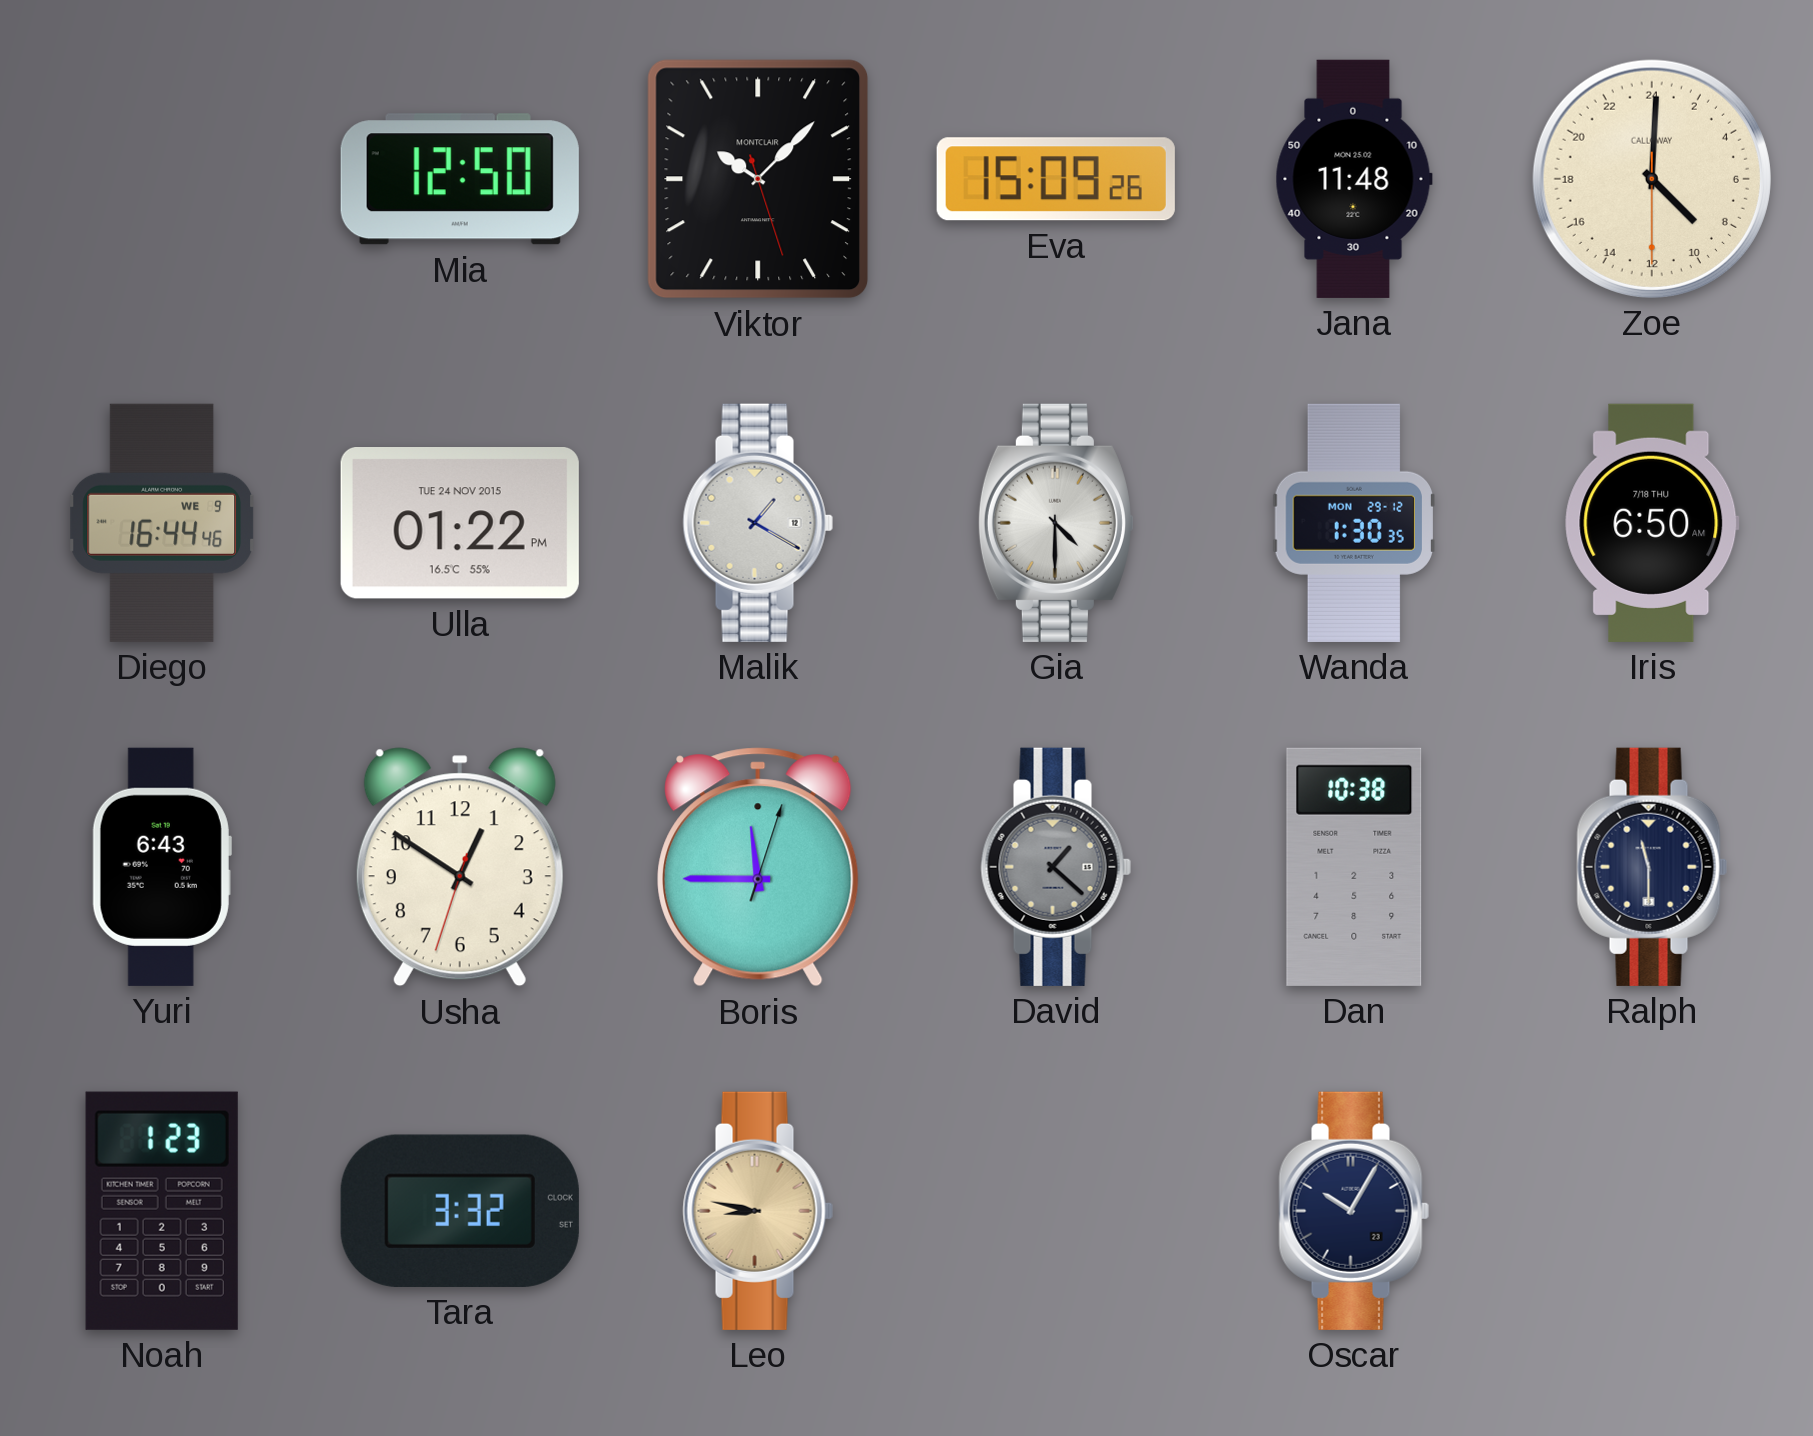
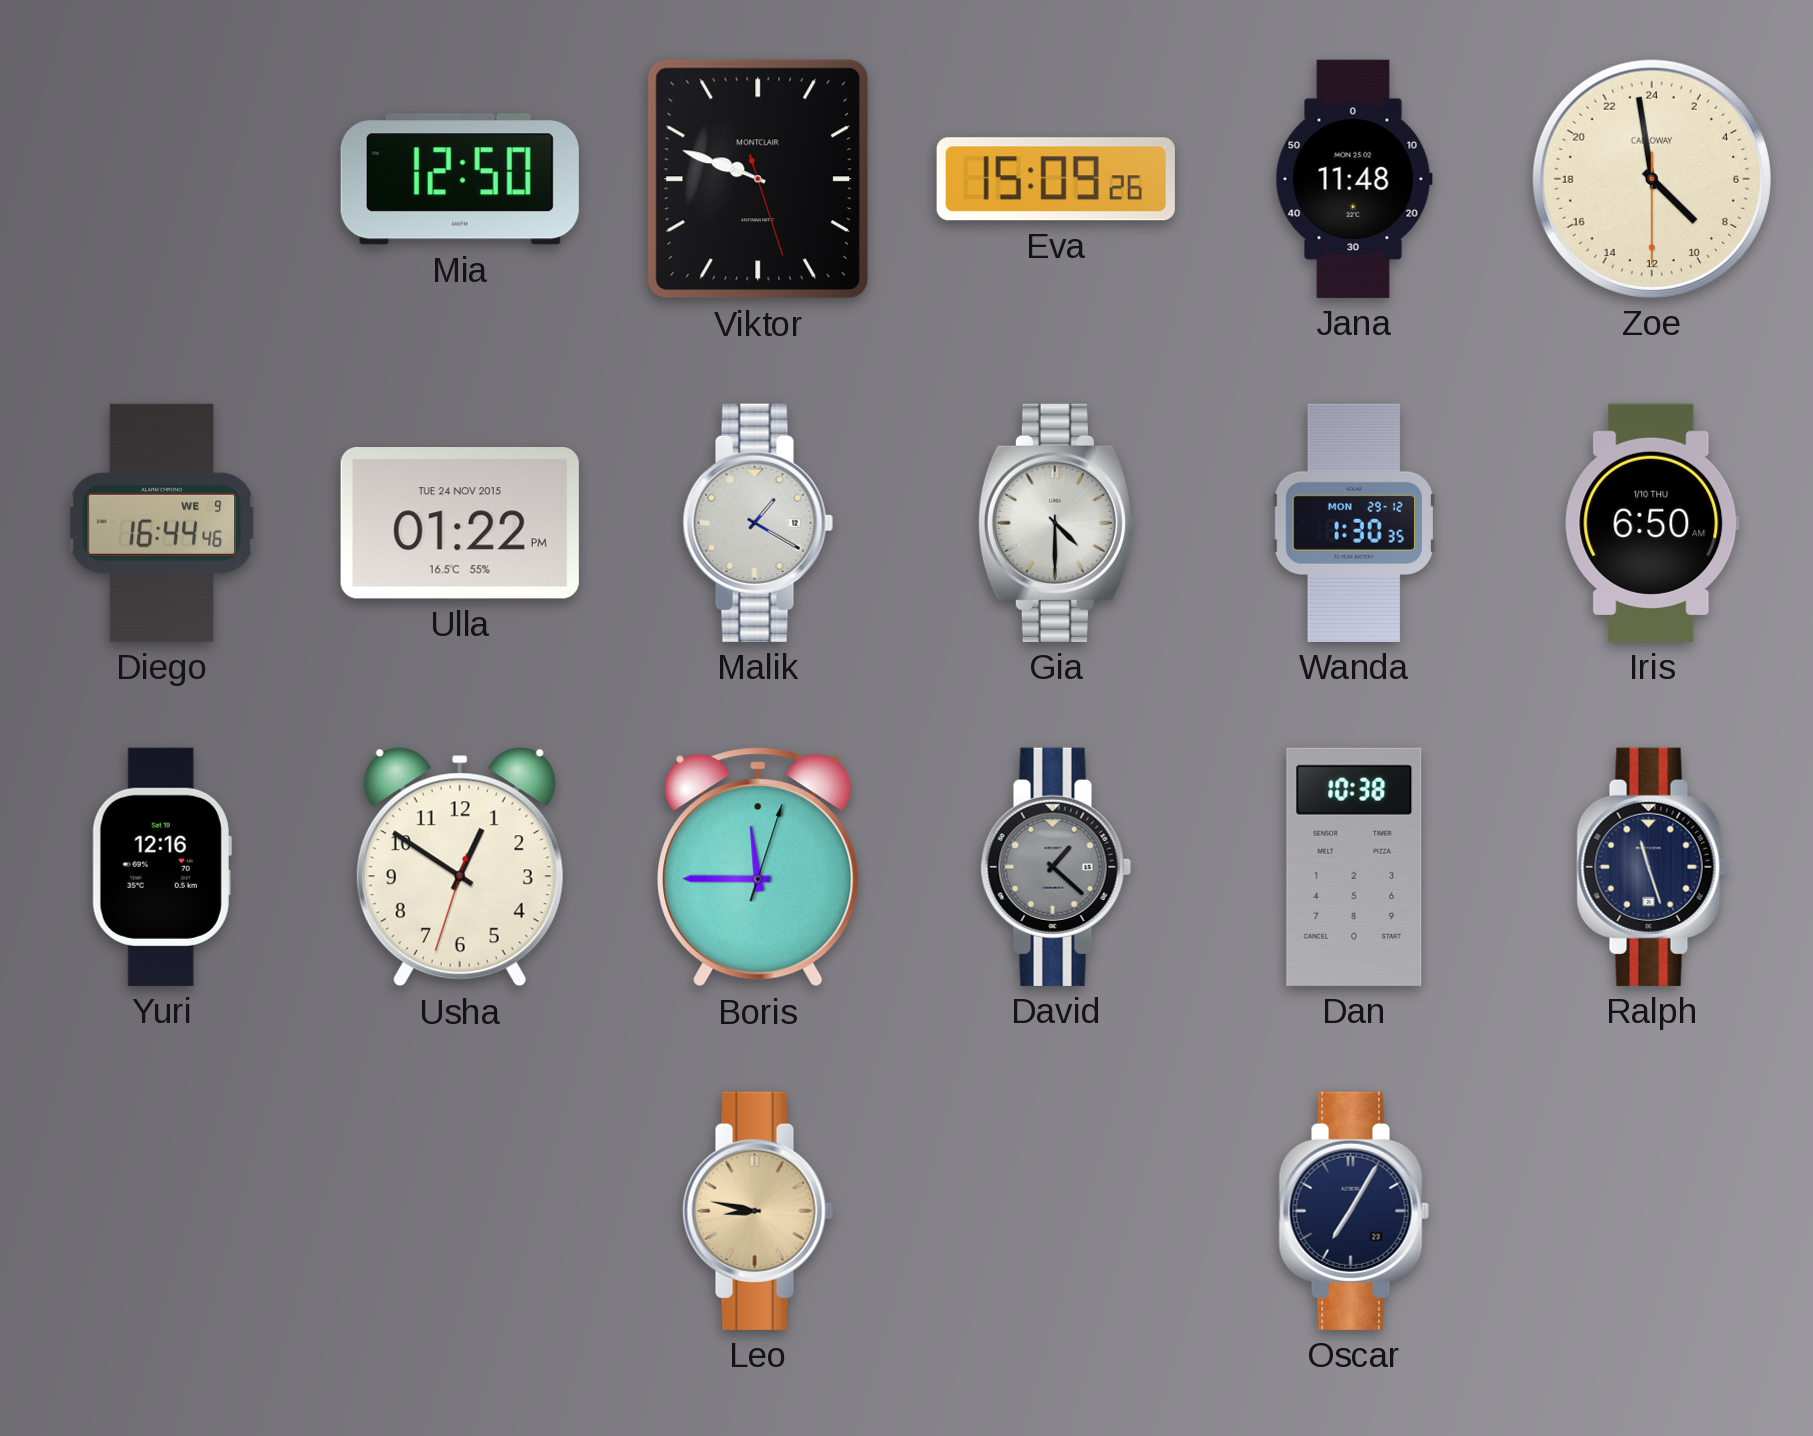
Viktor: 10:07 -> 9:48
Zoe: 9:00 -> 8:58
Iris date: 7/18 THU -> 1/10 THU
Yuri: 6:43 -> 12:16
Ralph: 11:30 -> 11:27
Noah: 1:23 -> none
Tara: 3:32 -> none
Oscar: 10:05 -> 7:05
